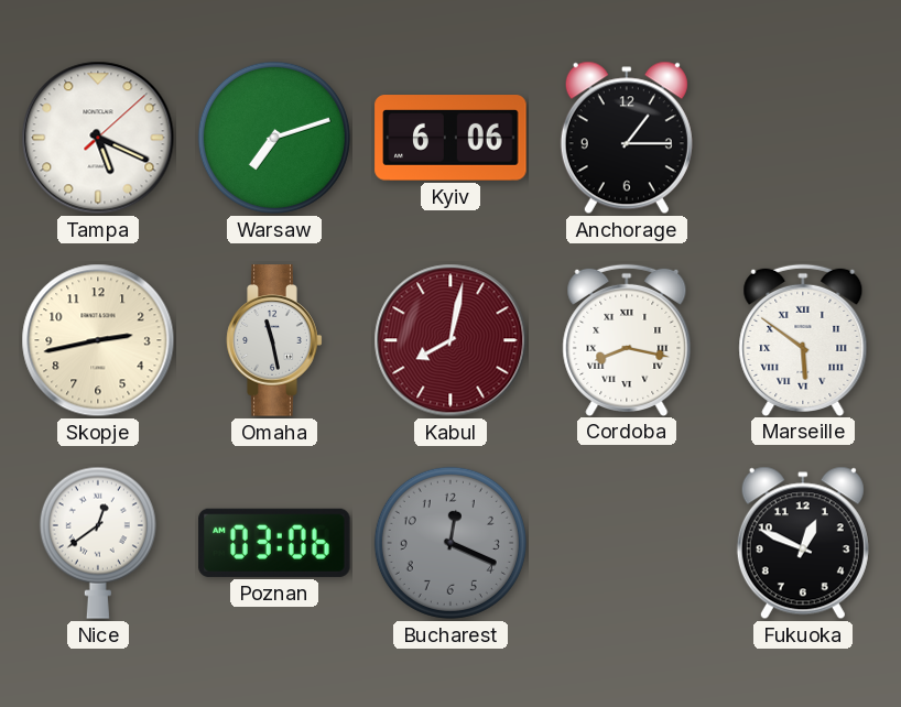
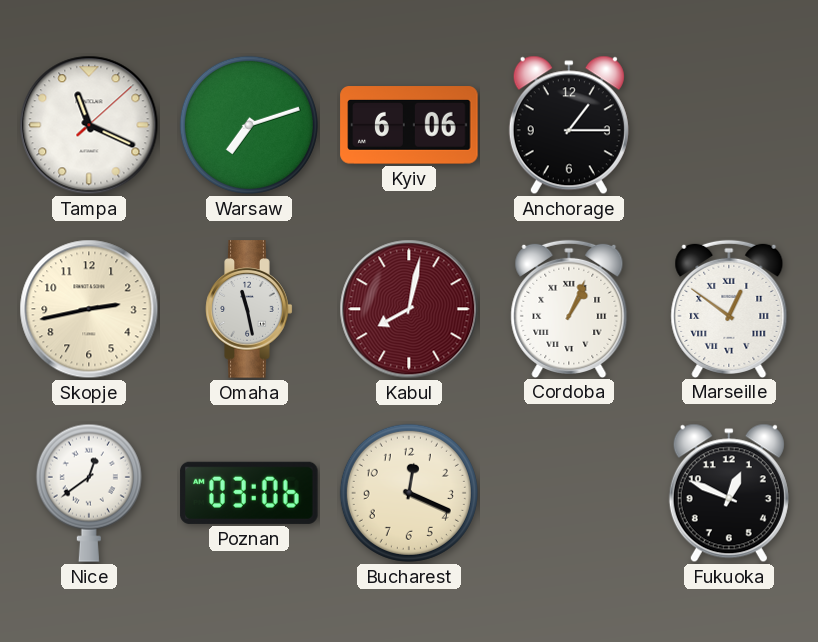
Tampa: 5:19 -> 11:19
Cordoba: 8:17 -> 1:04
Marseille: 5:51 -> 12:51
Bucharest dial: grey -> cream
